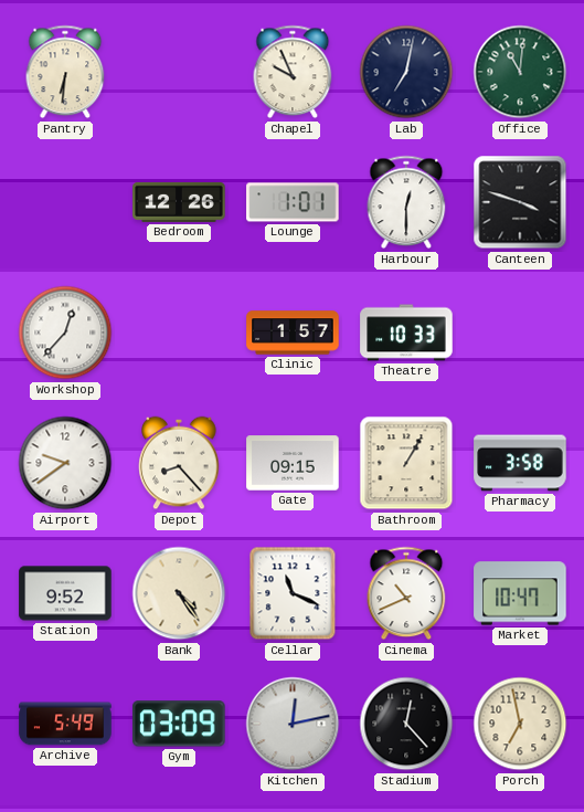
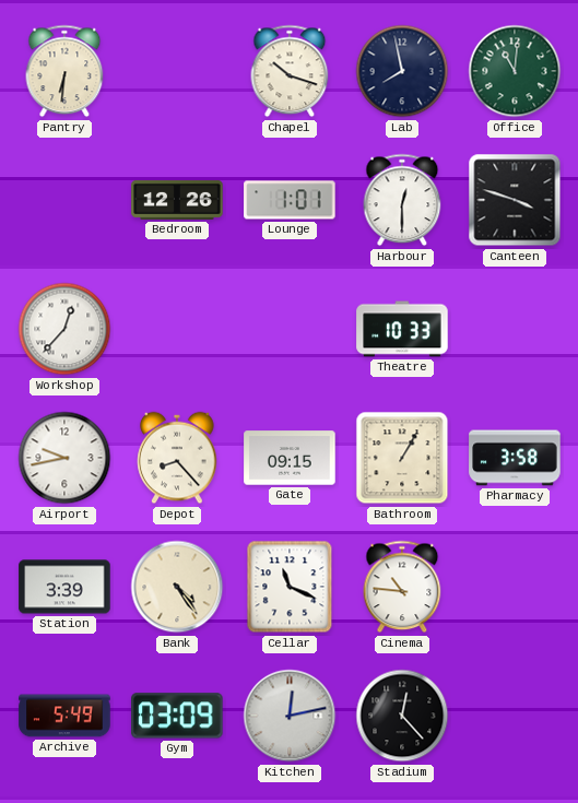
Chapel: 9:56 -> 10:18
Lab: 7:02 -> 7:58
Clinic: 1:57 -> none
Airport: 9:39 -> 9:43
Station: 9:52 -> 3:39
Cinema: 10:41 -> 10:46
Market: 10:47 -> none
Porch: 6:58 -> none
